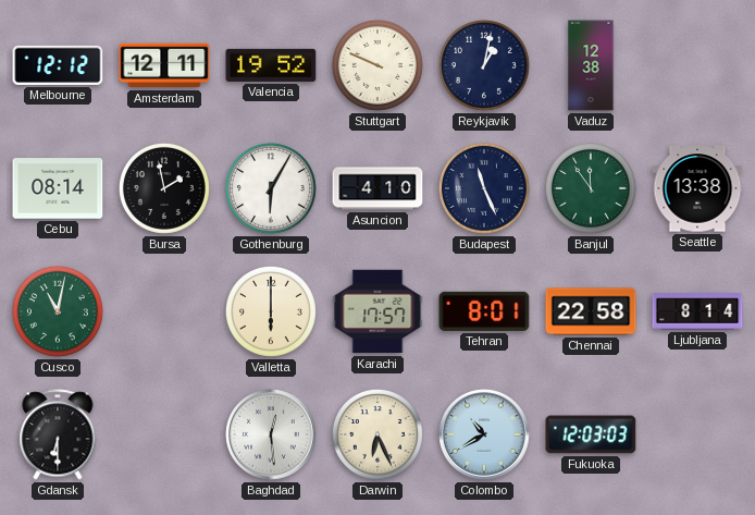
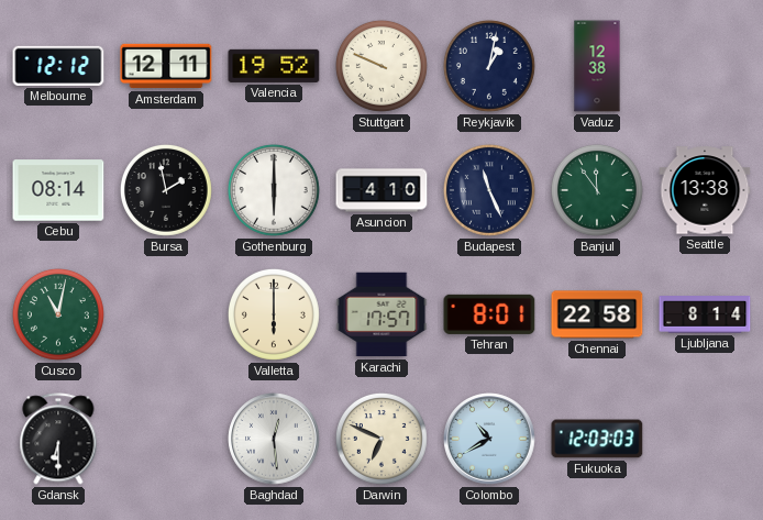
Gothenburg: 6:05 -> 6:00
Darwin: 6:26 -> 6:49
